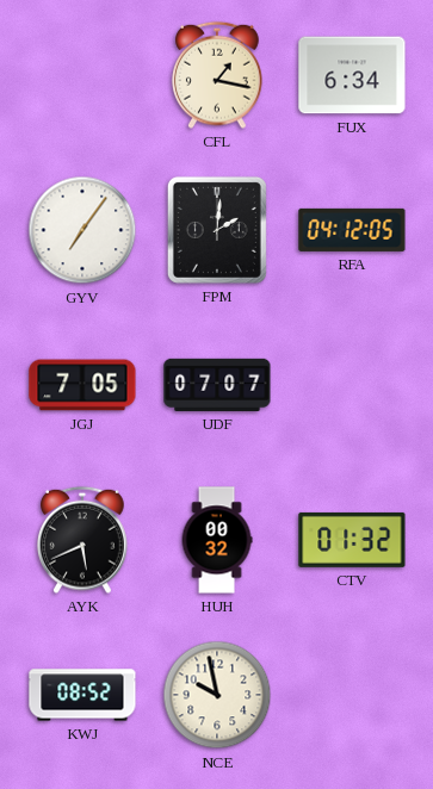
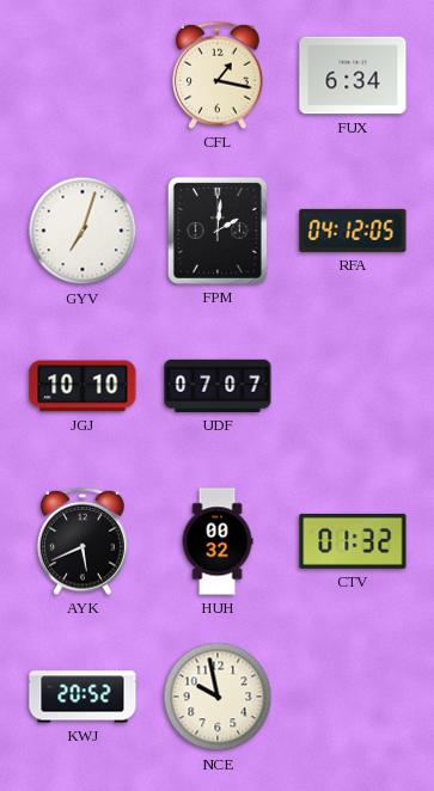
GYV: 7:06 -> 7:03
JGJ: 7:05 -> 10:10
KWJ: 08:52 -> 20:52
